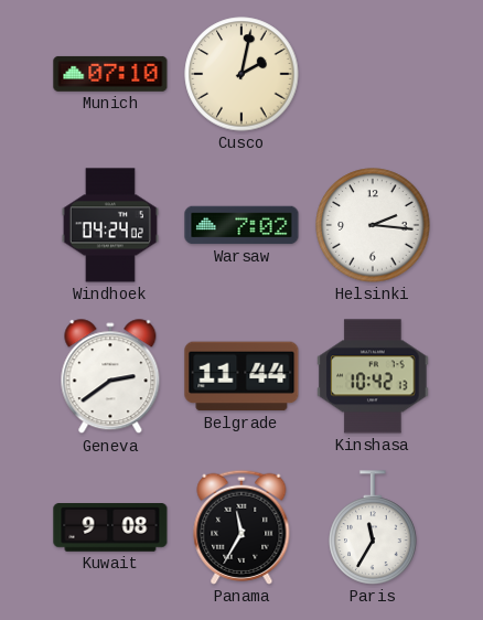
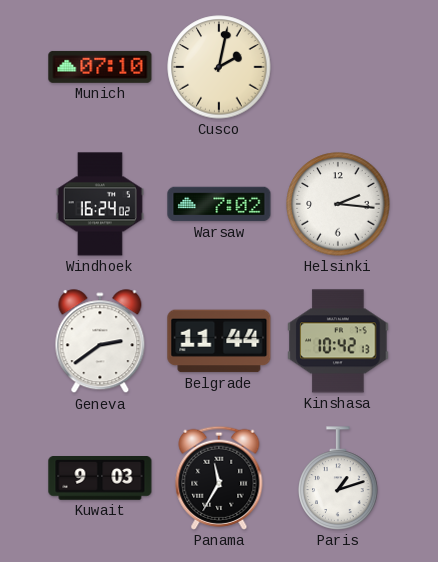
Windhoek: 04:24 -> 16:24
Kuwait: 9:08 -> 9:03
Paris: 11:35 -> 1:12
